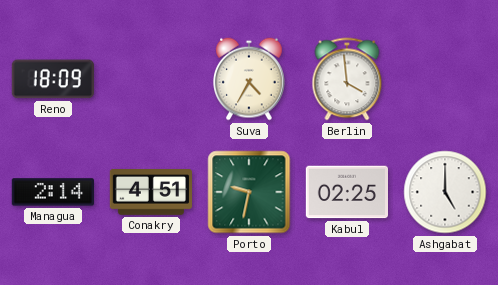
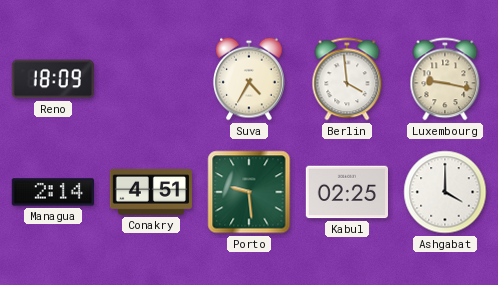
Luxembourg: none -> 9:17
Porto: 9:32 -> 9:29
Ashgabat: 5:00 -> 4:00
